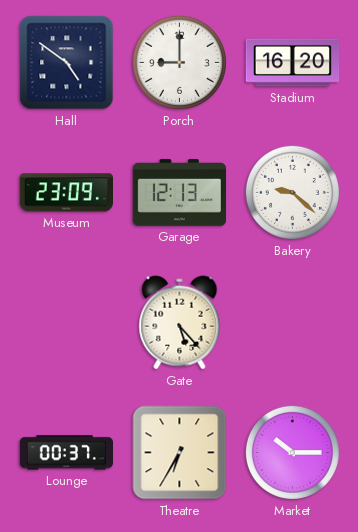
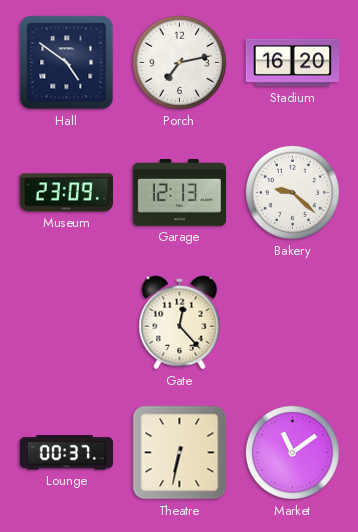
Porch: 9:00 -> 7:13
Gate: 5:23 -> 12:23
Theatre: 6:35 -> 6:32
Market: 10:15 -> 11:09
